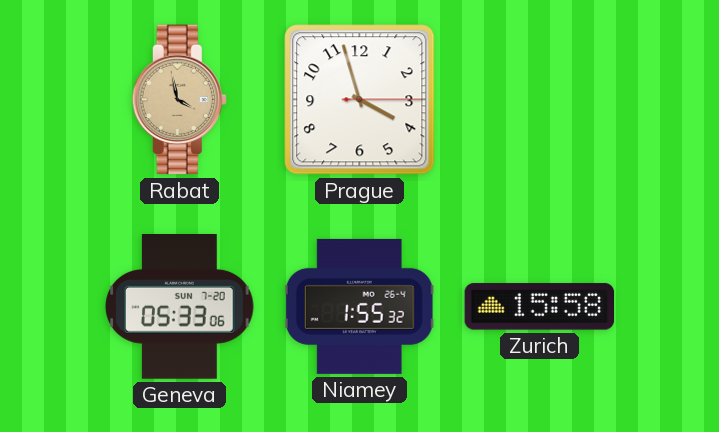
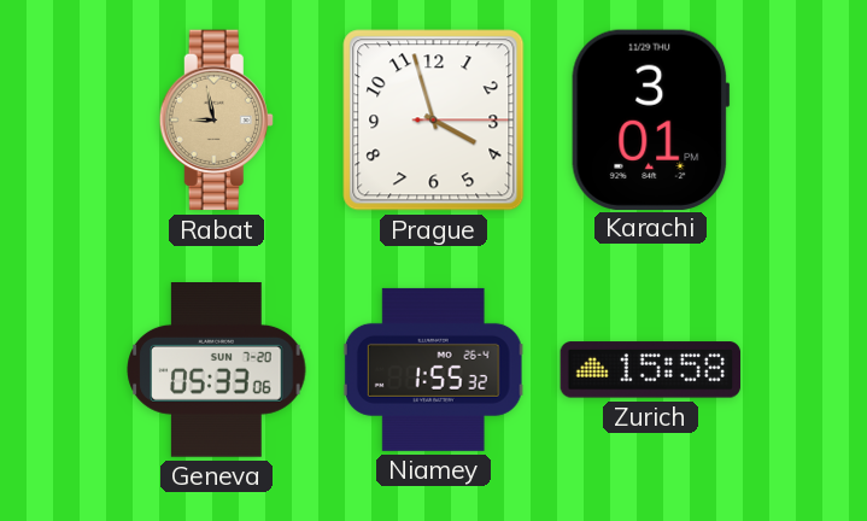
Rabat: 3:58 -> 8:58
Karachi: none -> 3:01
